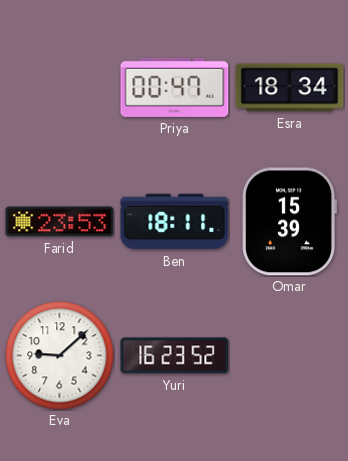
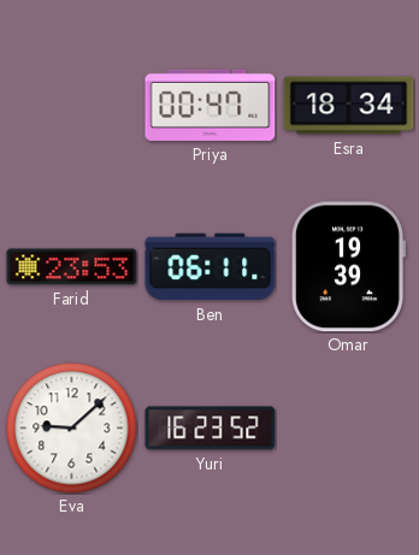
Ben: 18:11 -> 06:11
Omar: 15:39 -> 19:39
